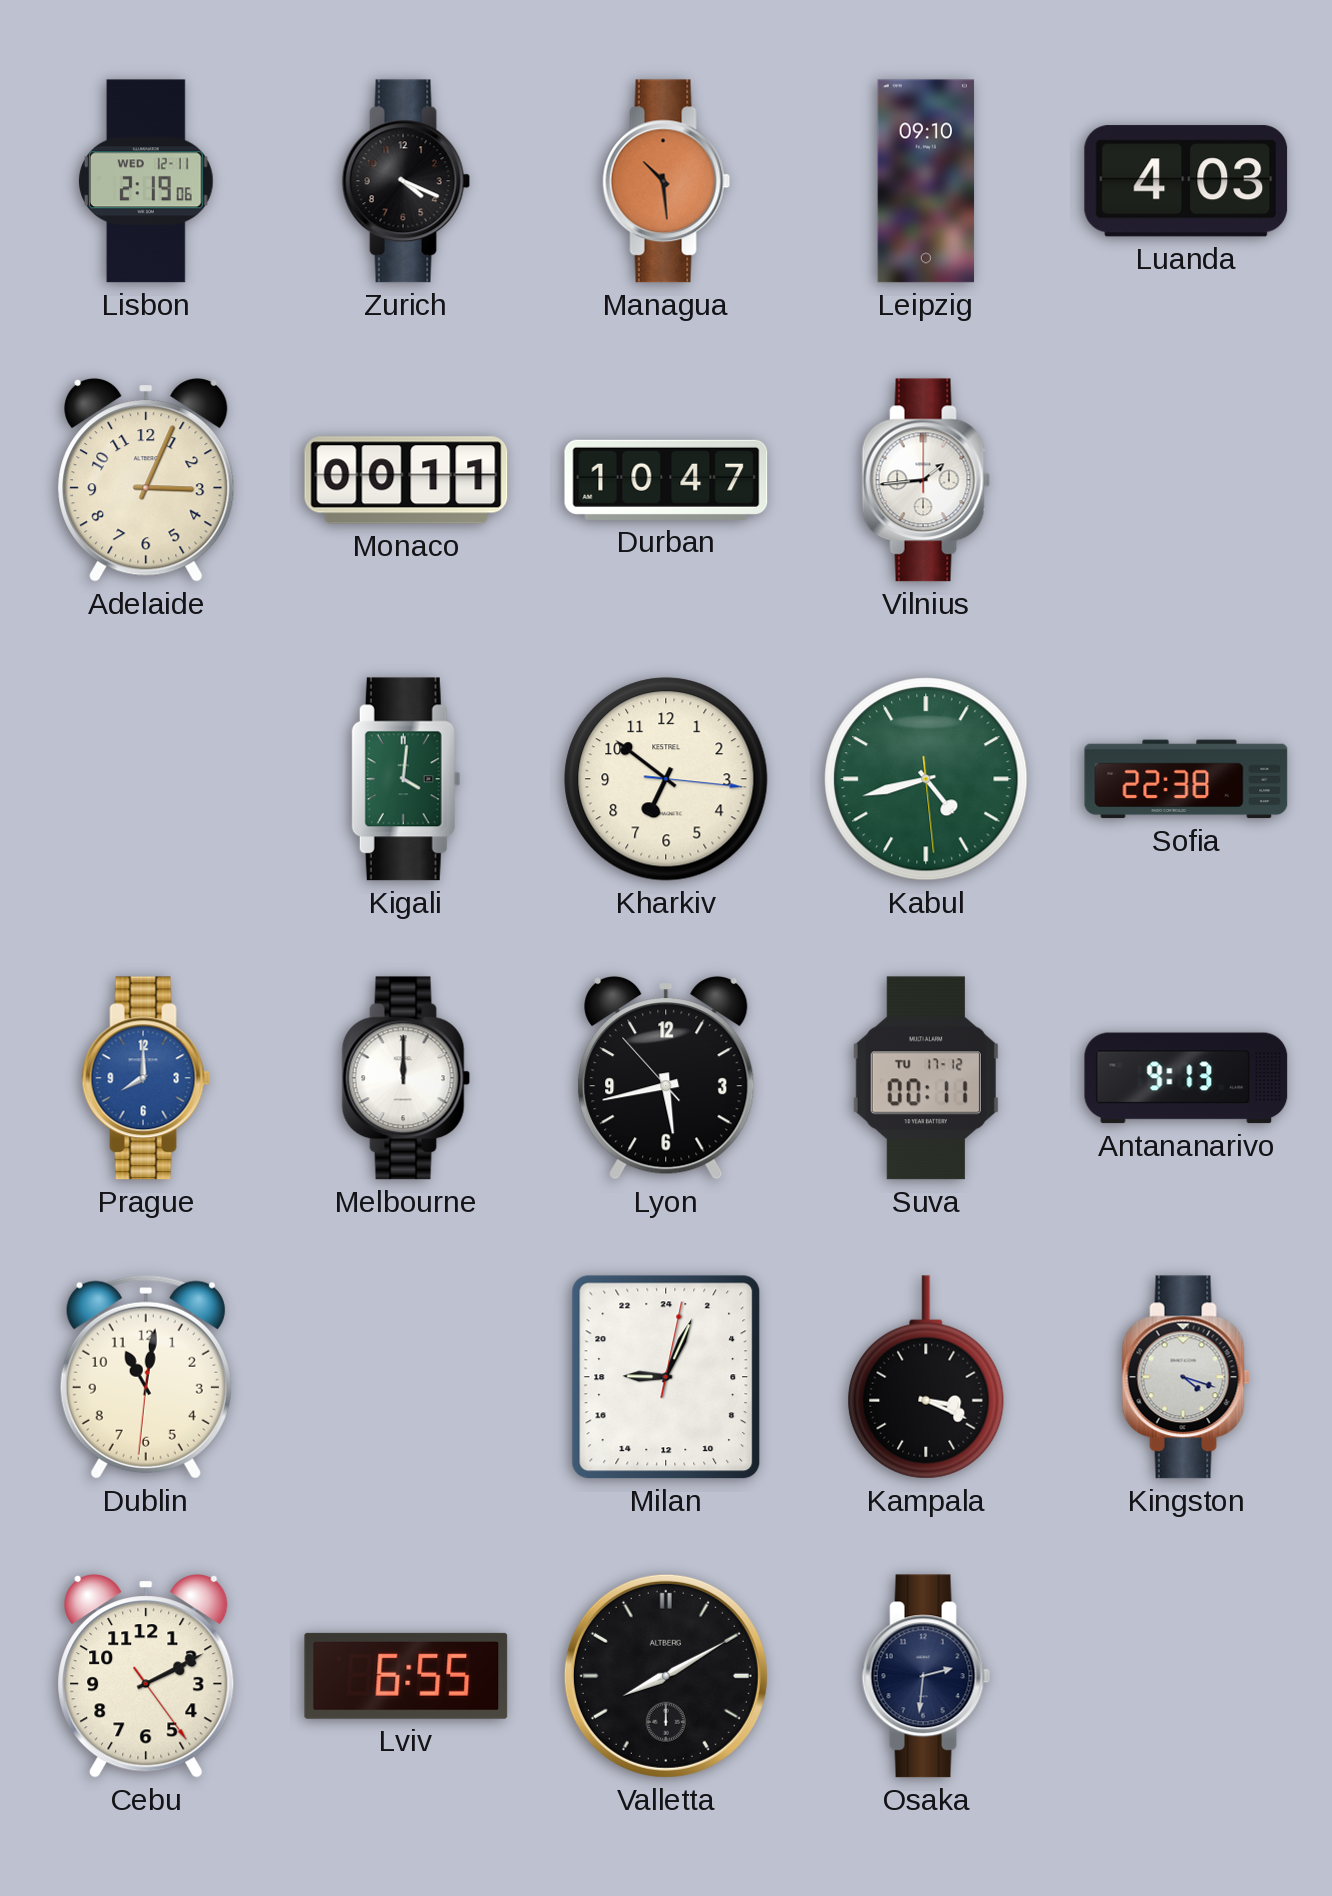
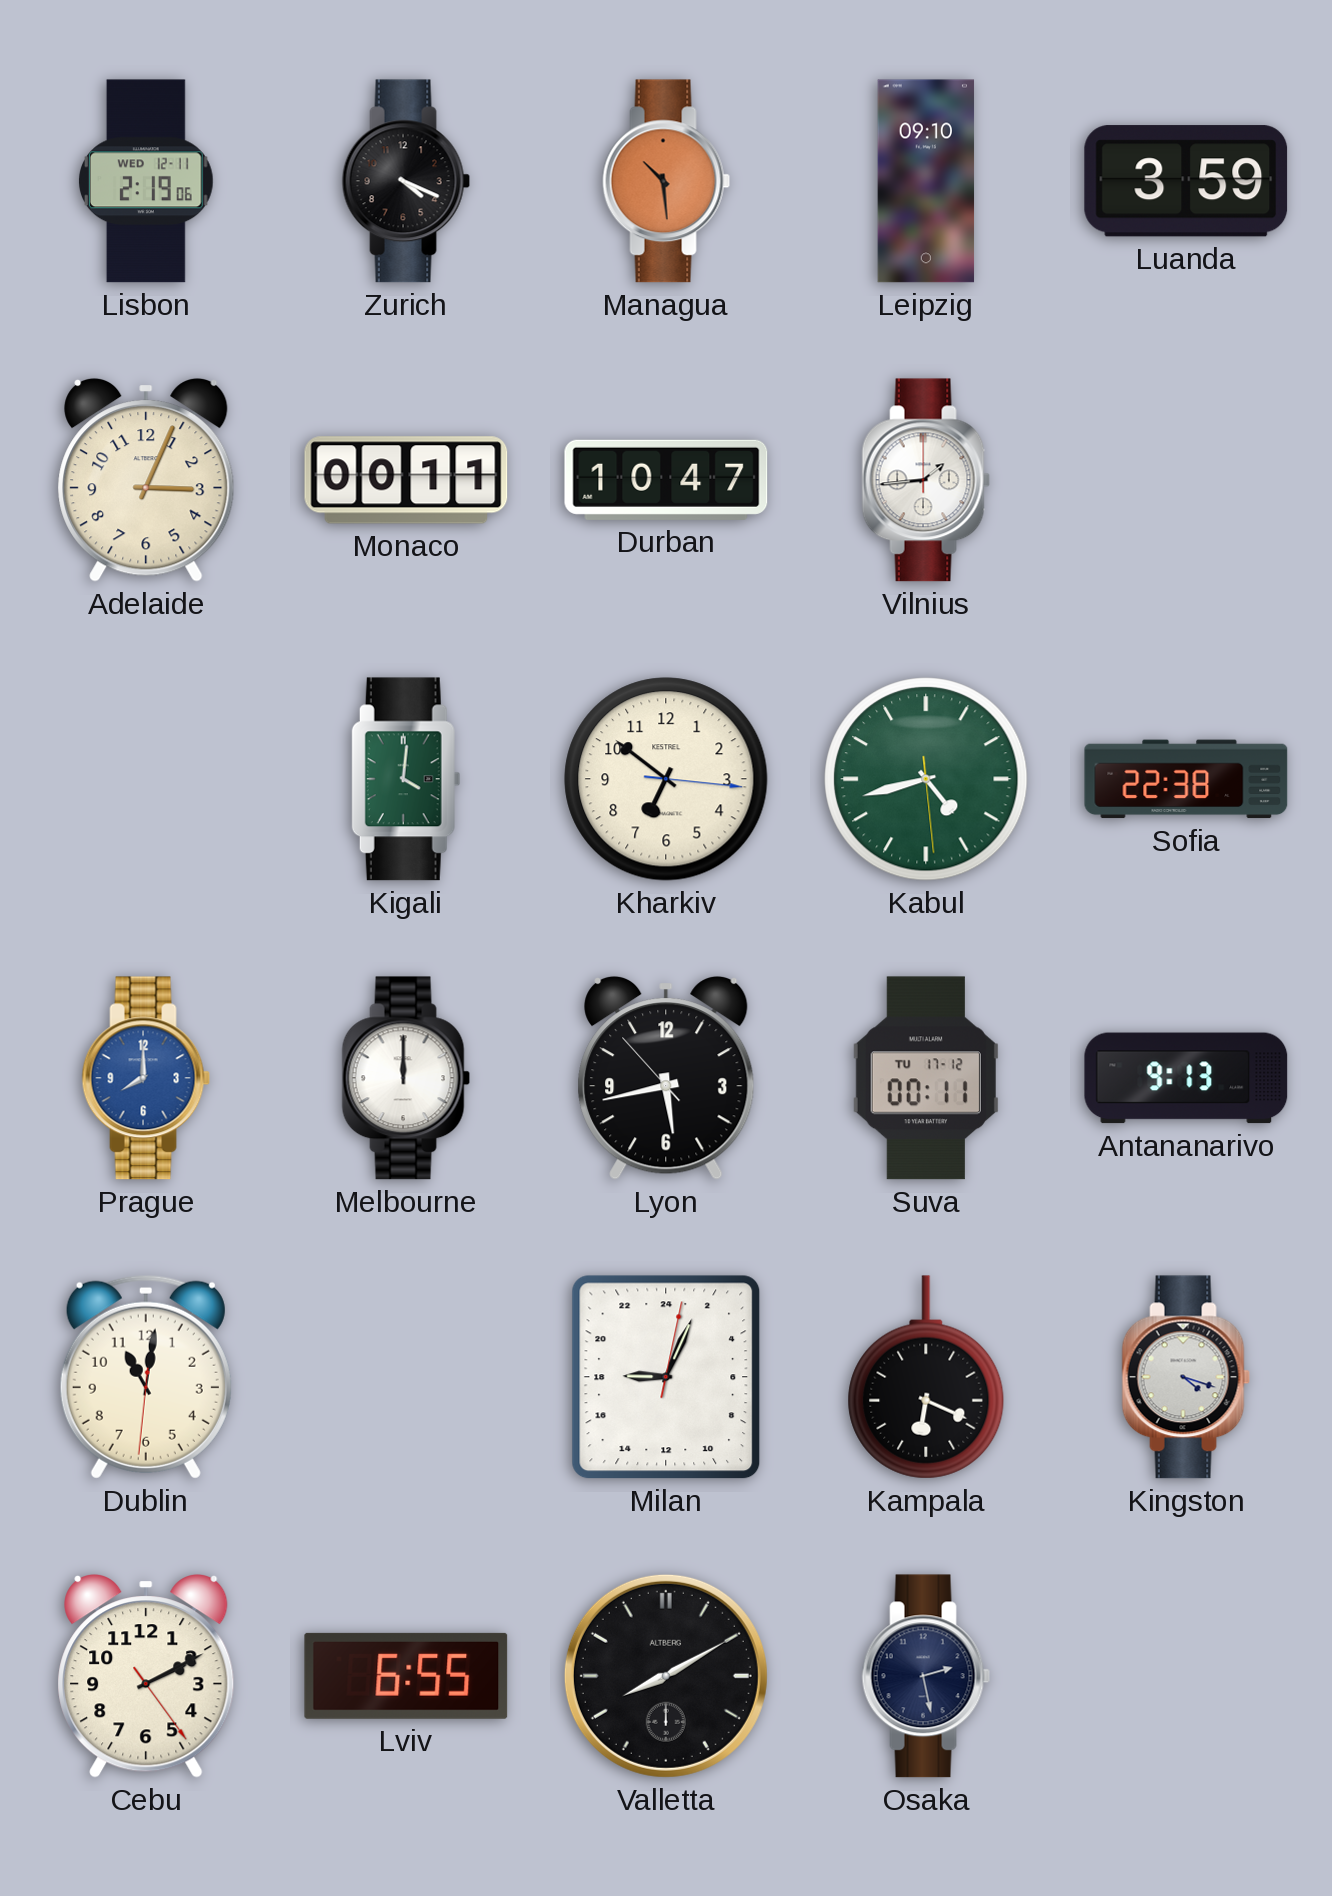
Luanda: 4:03 -> 3:59
Kampala: 3:19 -> 6:19
Osaka: 2:31 -> 2:28
